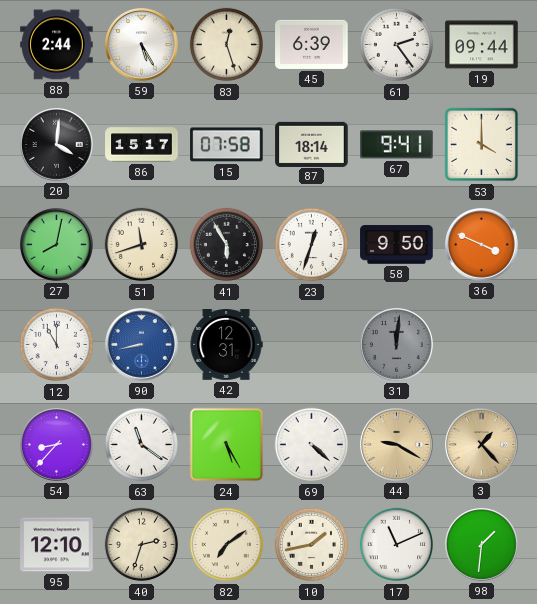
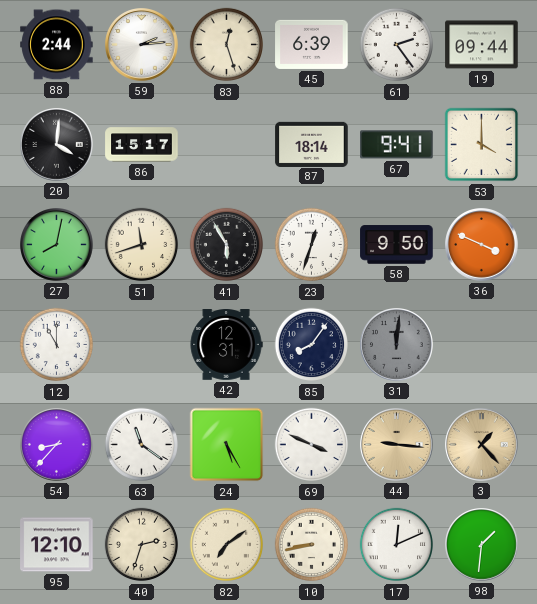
59: 5:25 -> 2:14
15: 07:58 -> none
90: 8:43 -> none
85: none -> 8:06
69: 4:22 -> 3:49
44: 9:20 -> 9:16
10: 1:43 -> 8:43
17: 11:11 -> 12:11
